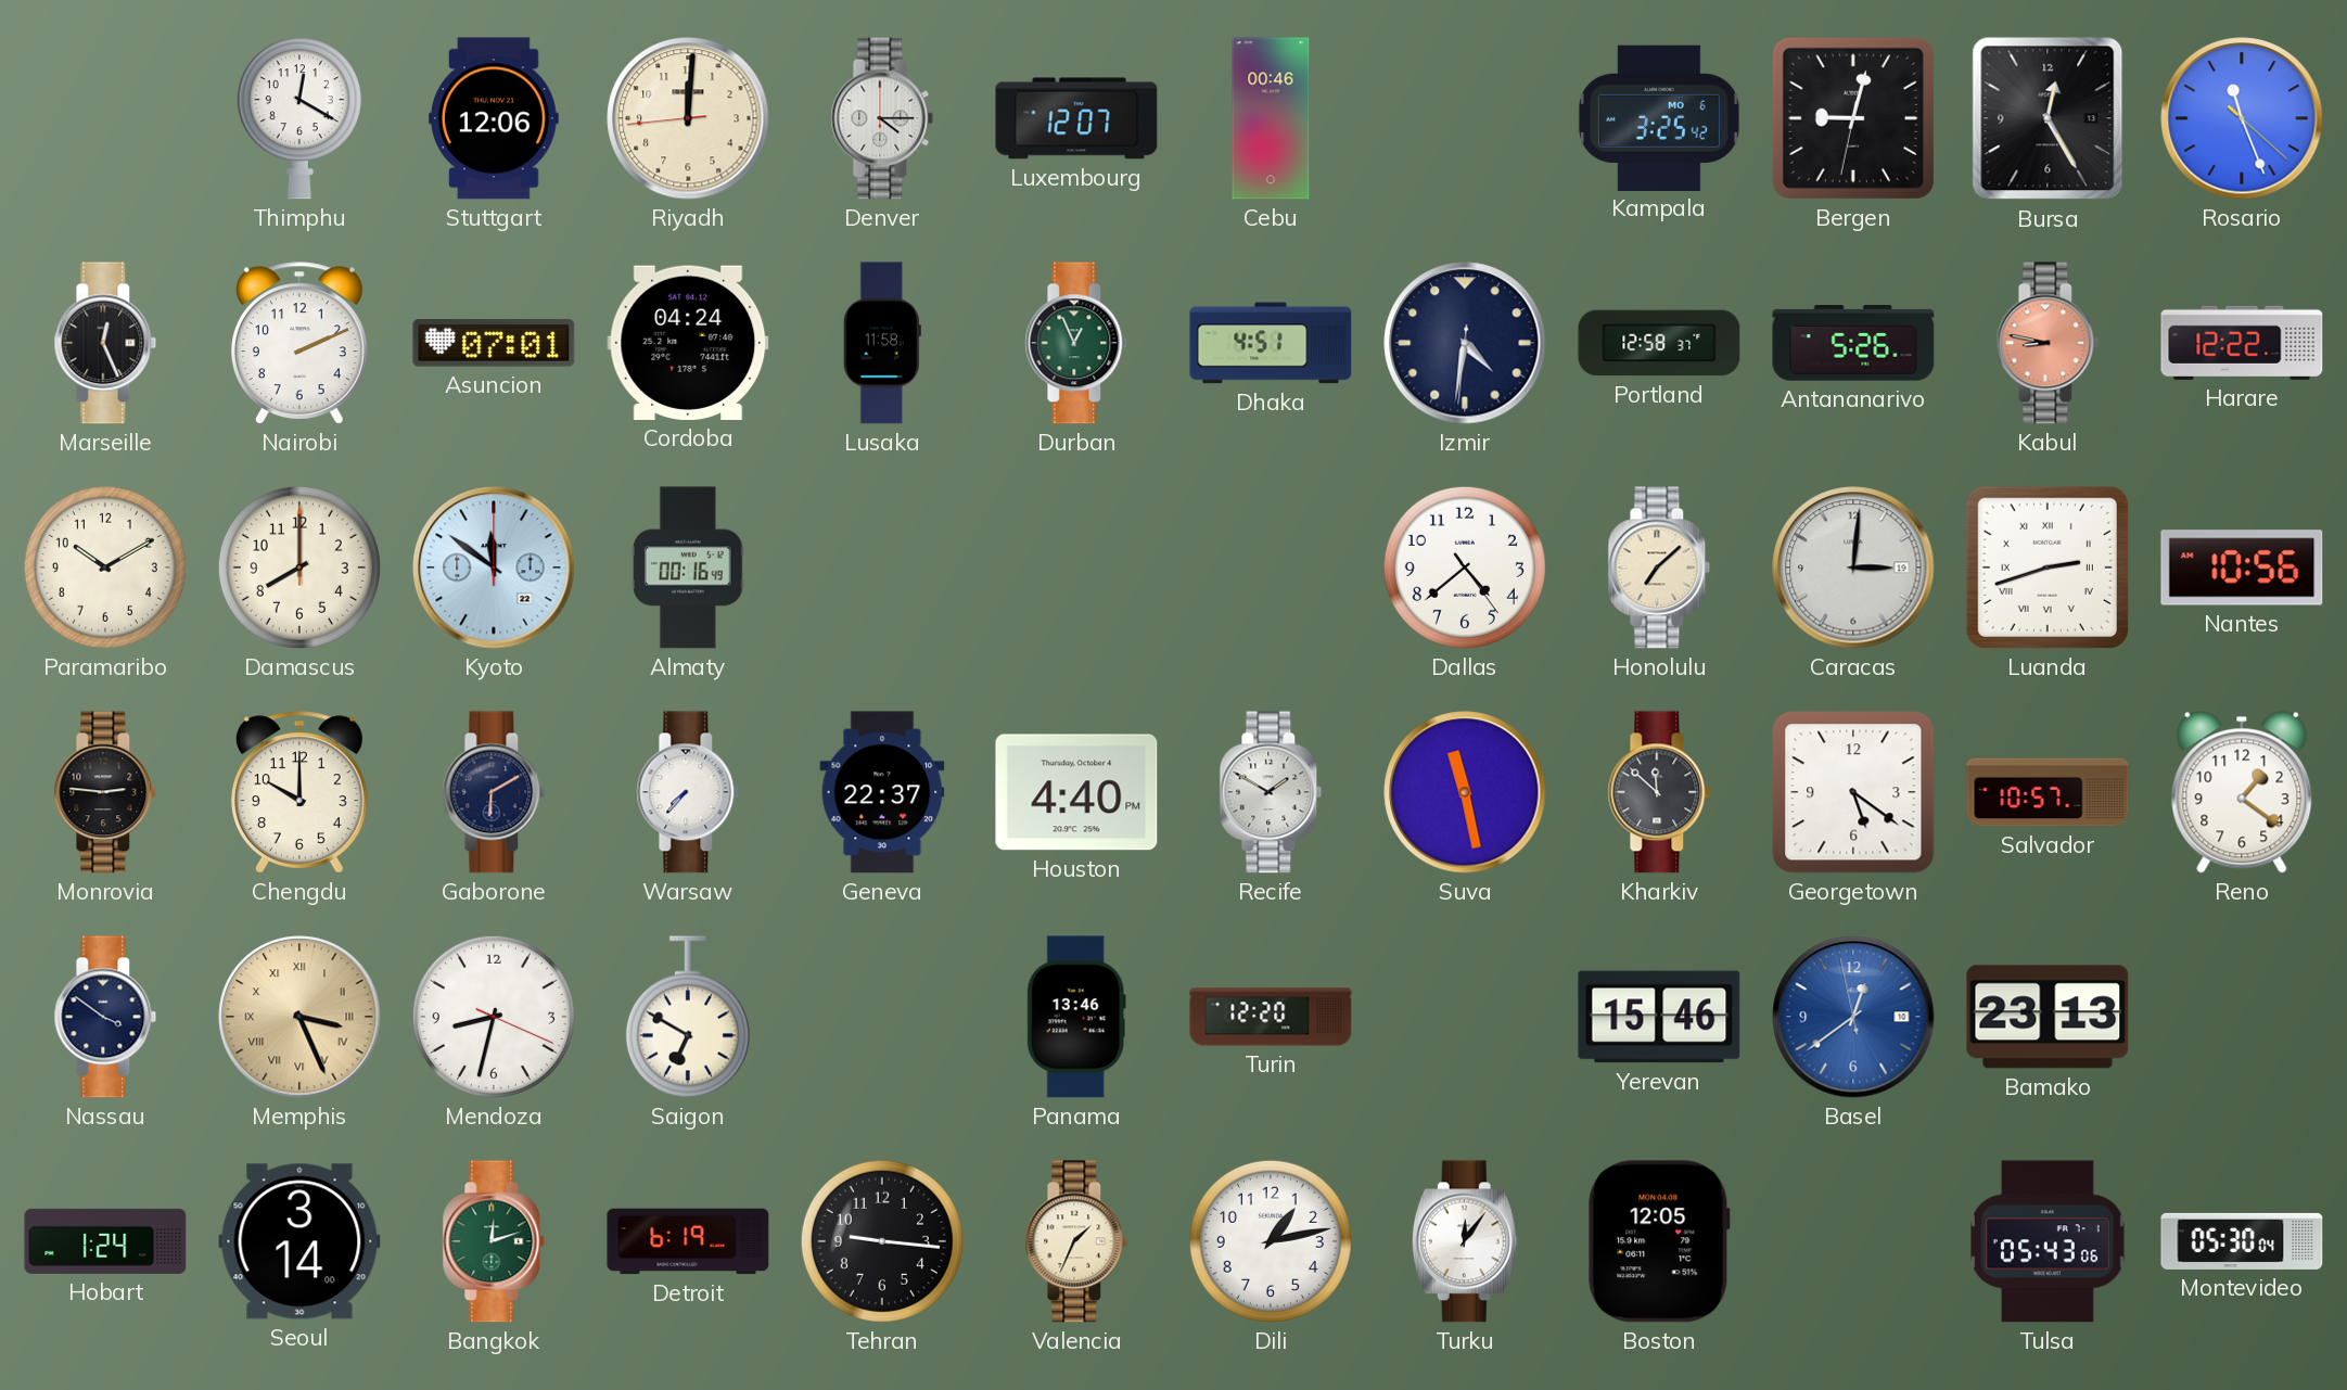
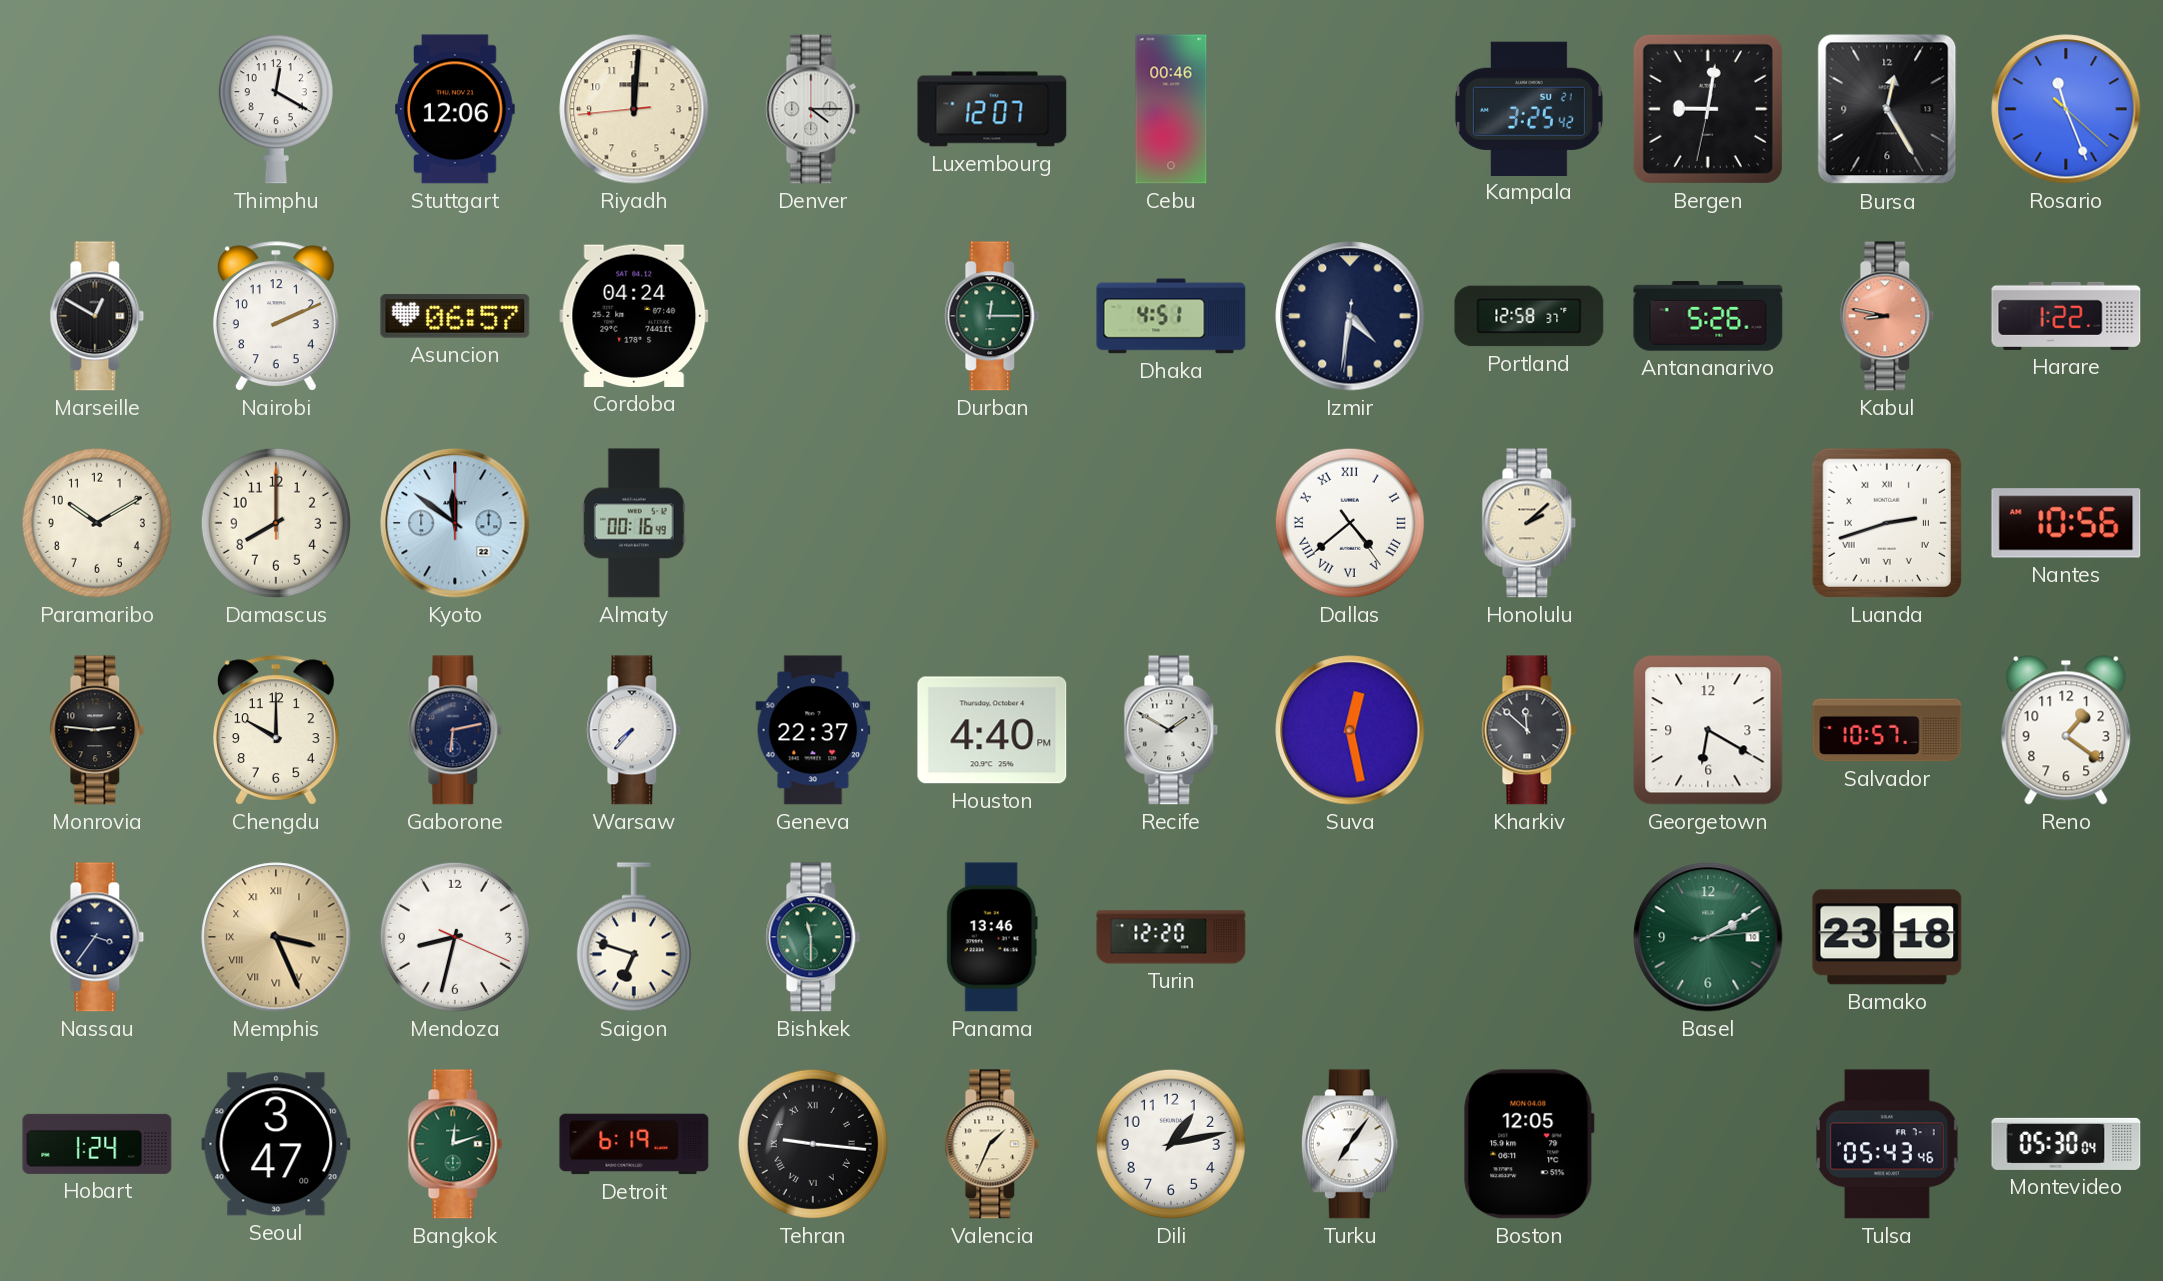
Kampala date: MO 6 -> SU 21
Bergen: 9:02 -> 9:01
Marseille: 12:26 -> 12:50
Asuncion: 07:01 -> 06:57
Lusaka: 11:58 -> none
Durban: 12:56 -> 12:15
Harare: 12:22 -> 1:22
Dallas numerals: Arabic -> Roman
Honolulu: 7:08 -> 2:08
Caracas: 3:01 -> none
Gaborone: 6:10 -> 6:13
Suva: 11:28 -> 12:28
Georgetown: 5:21 -> 6:20
Nassau: 3:51 -> 3:36
Saigon: 6:50 -> 6:48
Bishkek: none -> 11:30
Yerevan: 15:46 -> none
Basel: 12:38 -> 2:10
Basel dial: blue -> green
Bamako: 23:13 -> 23:18
Seoul: 3:14 -> 3:47
Tehran numerals: Arabic -> Roman
Turku: 12:06 -> 7:06
Tulsa: 05:43:06 -> 05:43:46
